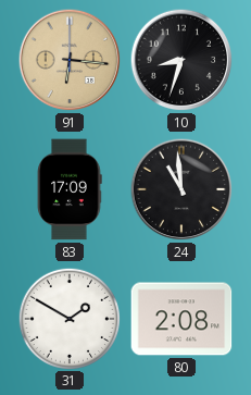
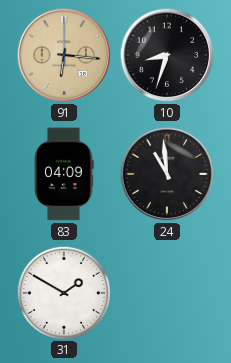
83: 17:09 -> 04:09
80: 2:08 -> none
